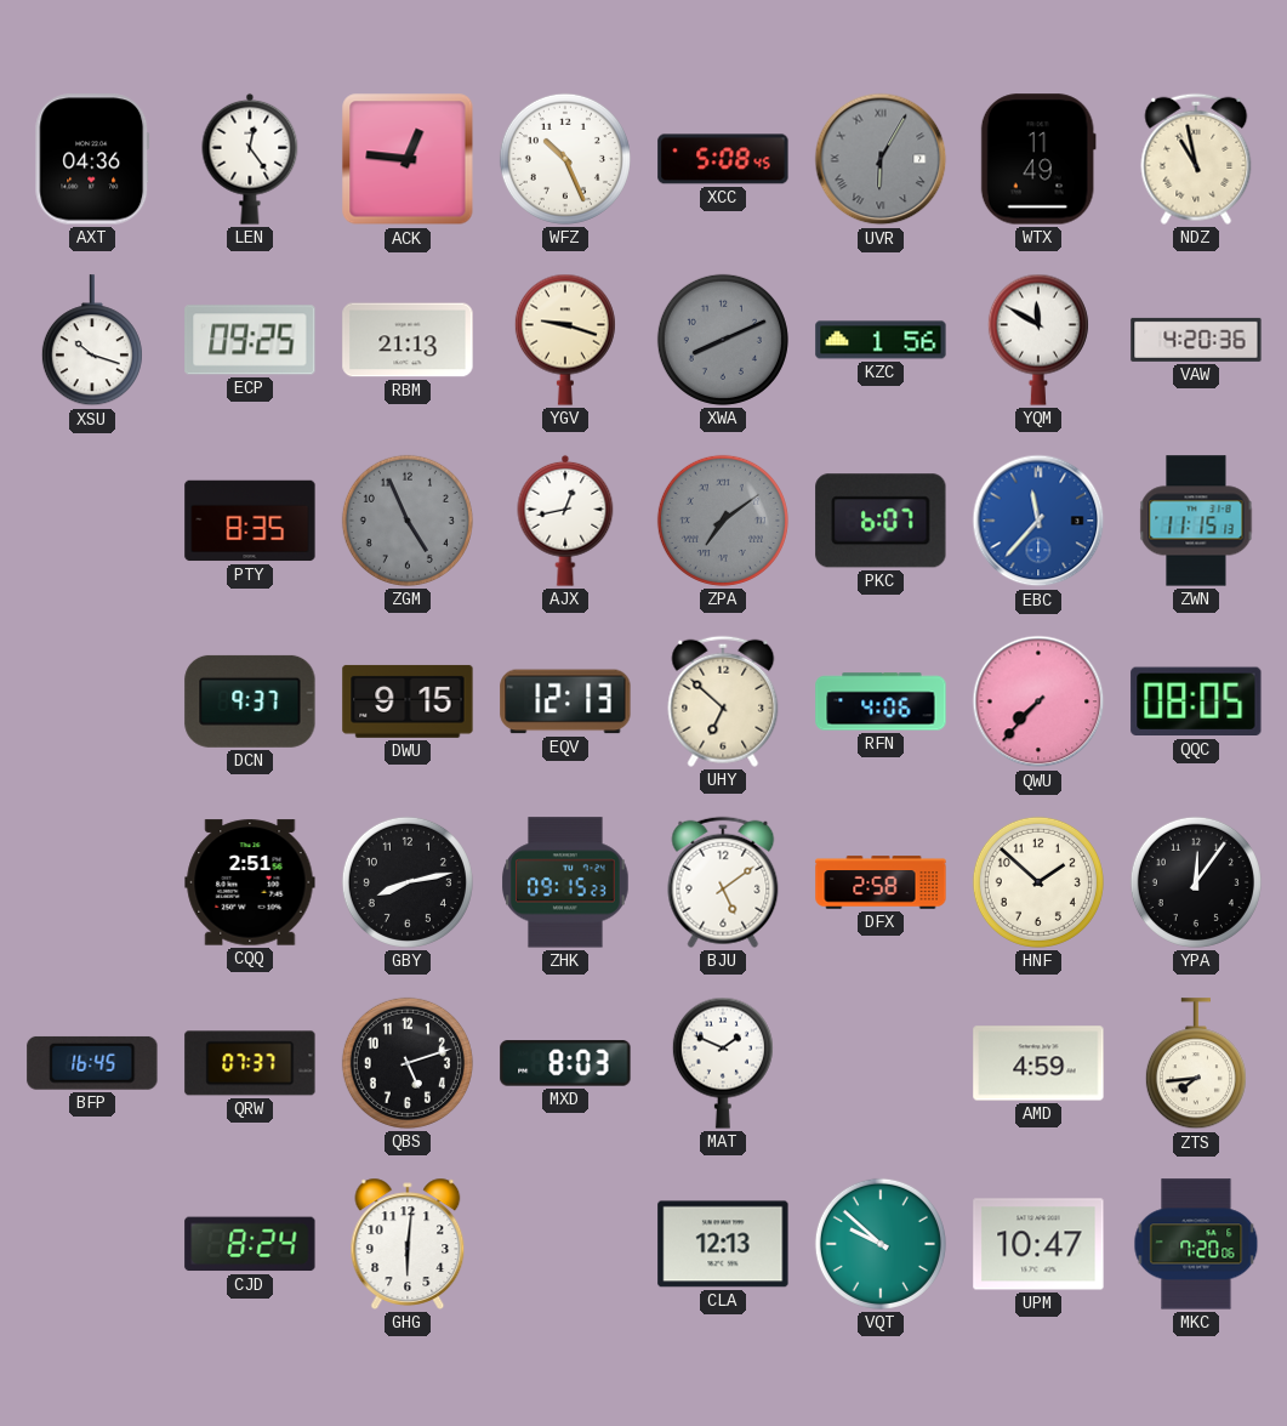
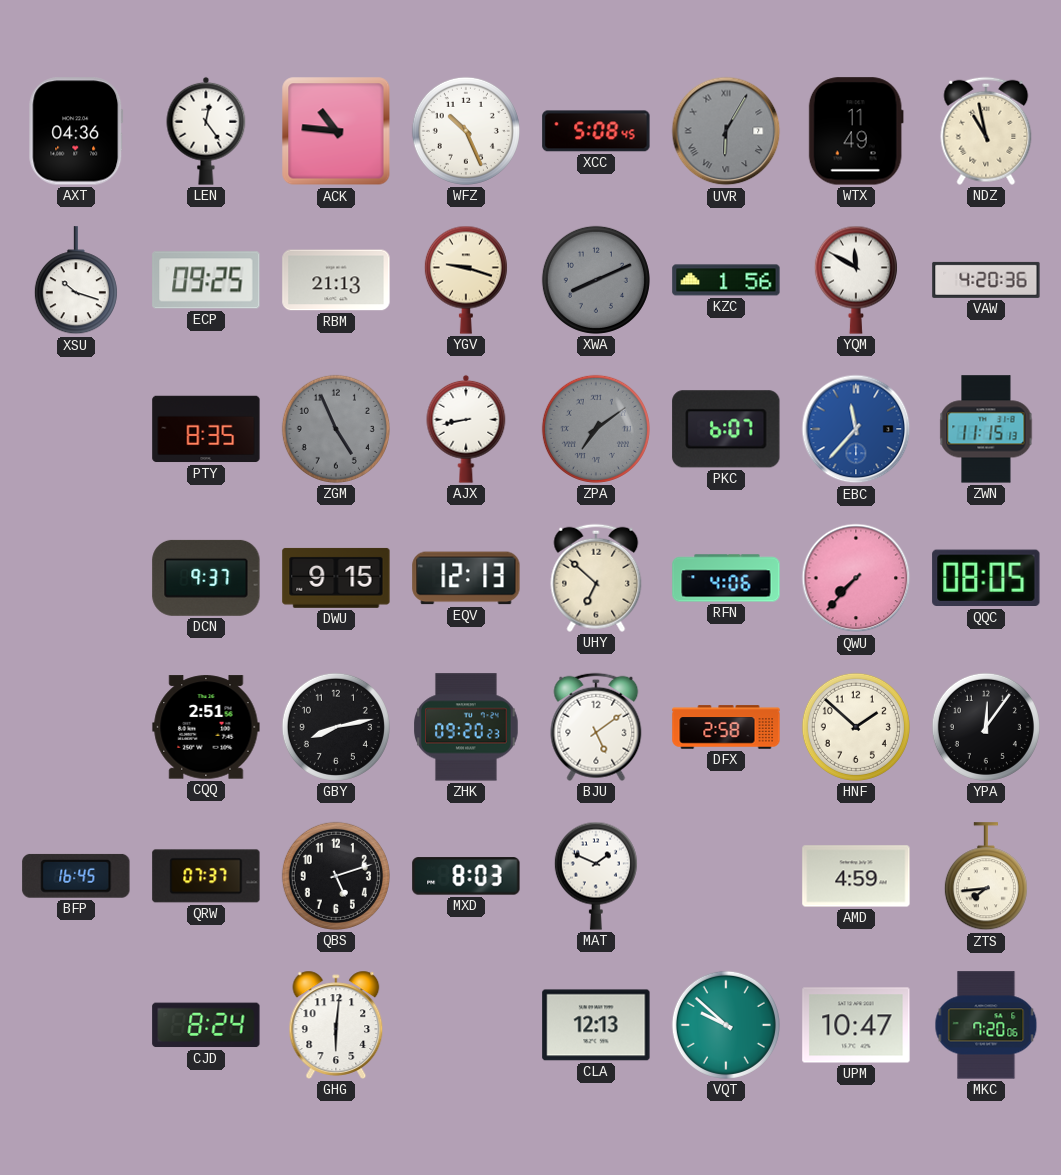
ACK: 12:46 -> 10:46
AJX: 12:43 -> 8:43
ZHK: 09:15 -> 09:20
